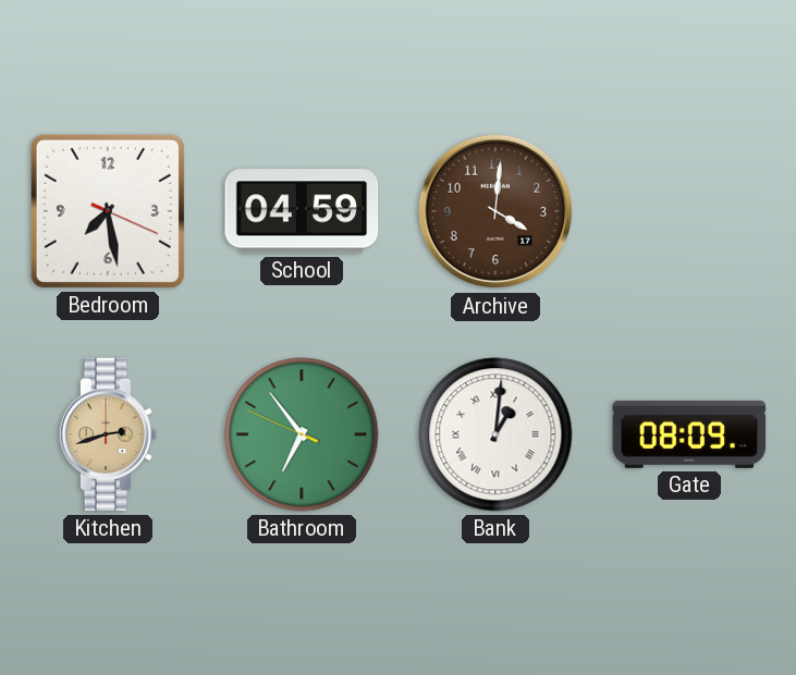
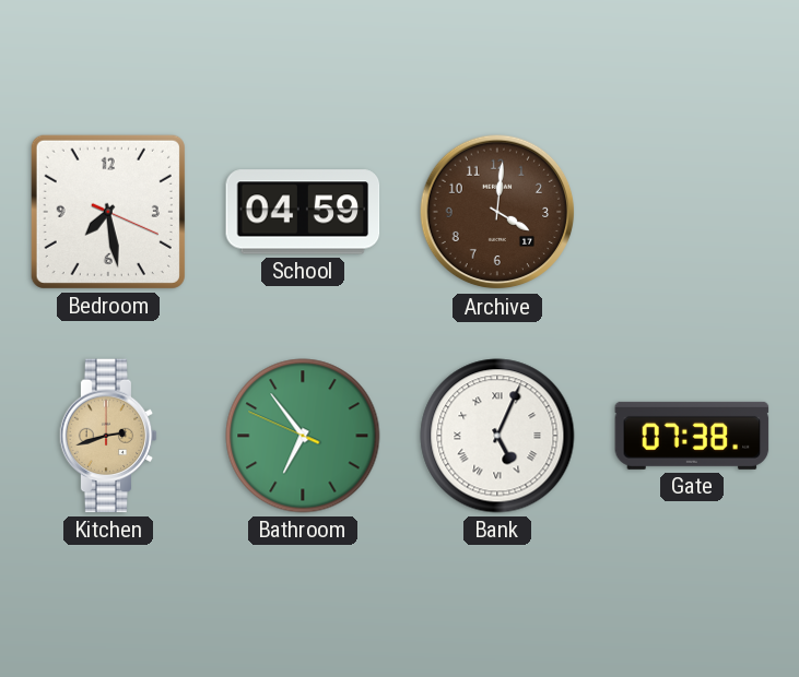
Bank: 1:01 -> 5:04
Gate: 08:09 -> 07:38
